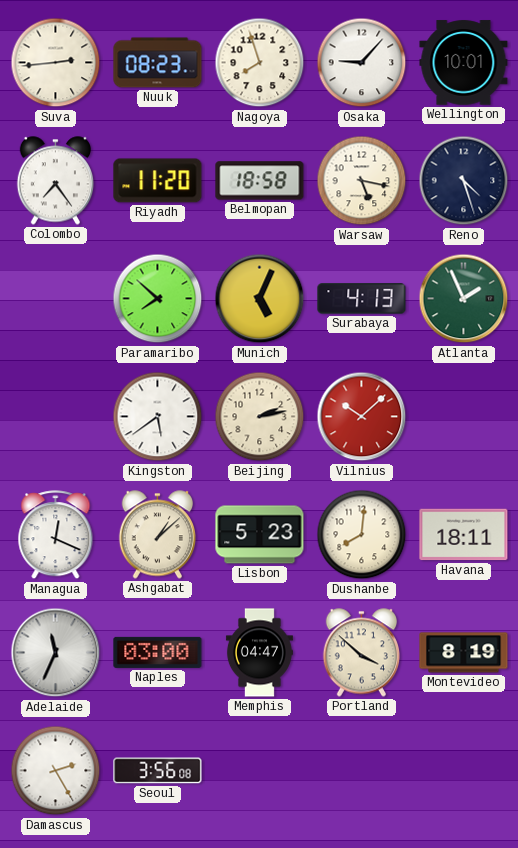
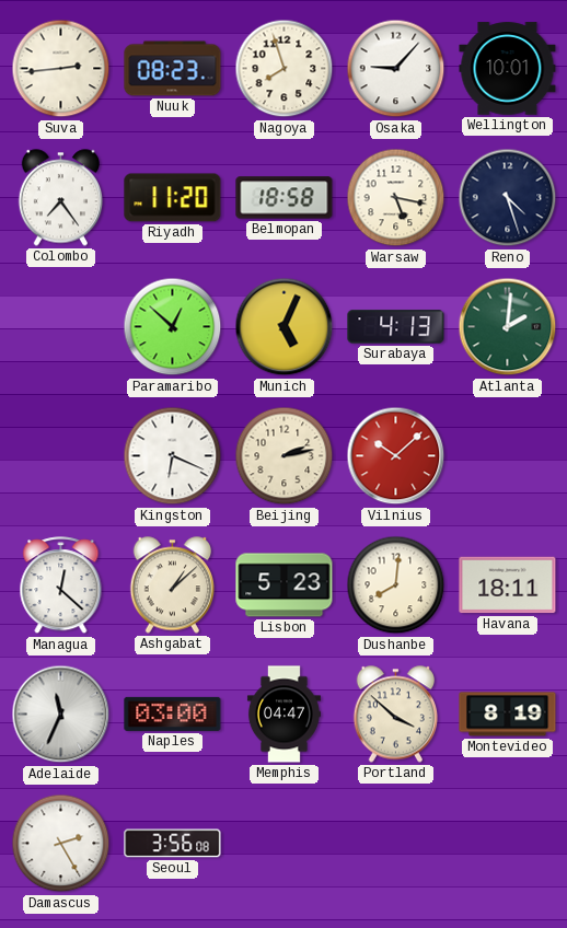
Paramaribo: 7:52 -> 12:52
Atlanta: 1:56 -> 2:01
Kingston: 5:39 -> 6:19
Managua: 12:19 -> 12:22
